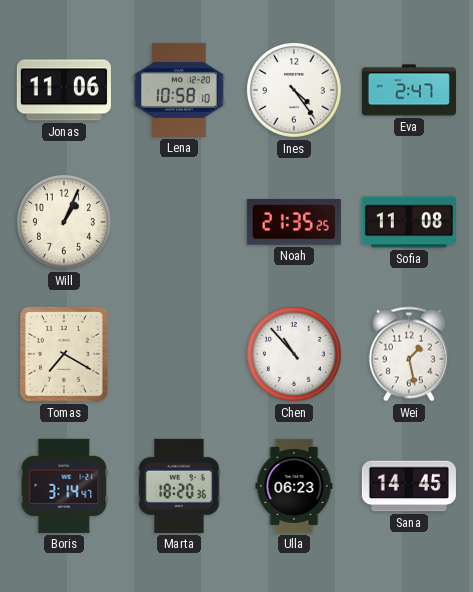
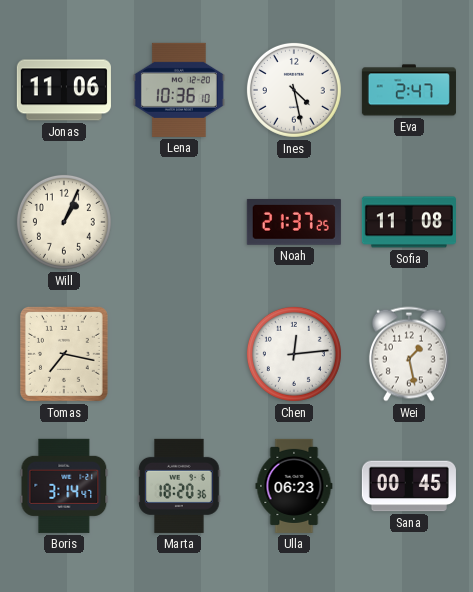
Lena: 10:58 -> 10:36
Ines: 4:24 -> 4:28
Noah: 21:35 -> 21:37
Tomas: 7:20 -> 7:17
Chen: 10:53 -> 12:14
Sana: 14:45 -> 00:45
